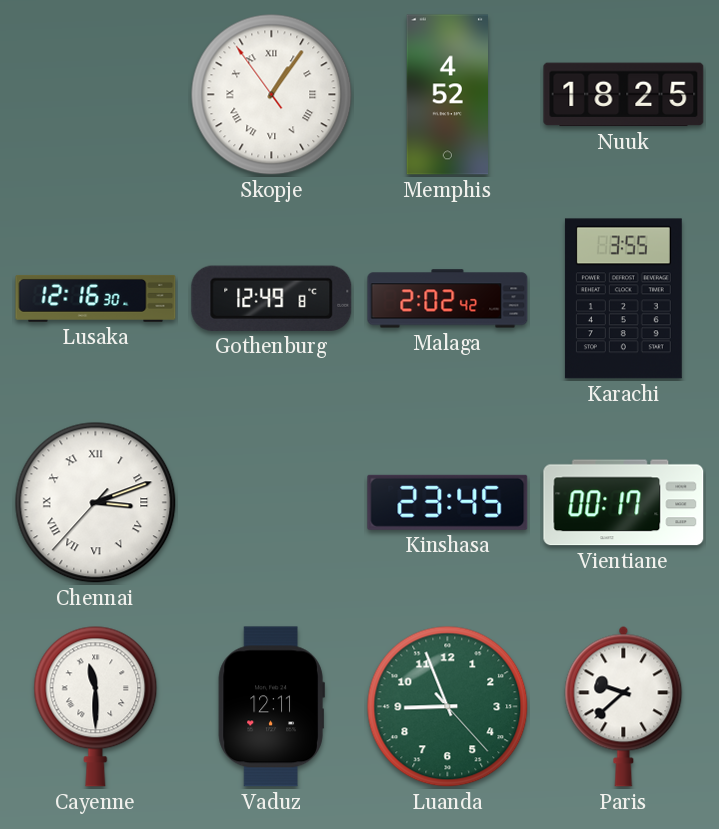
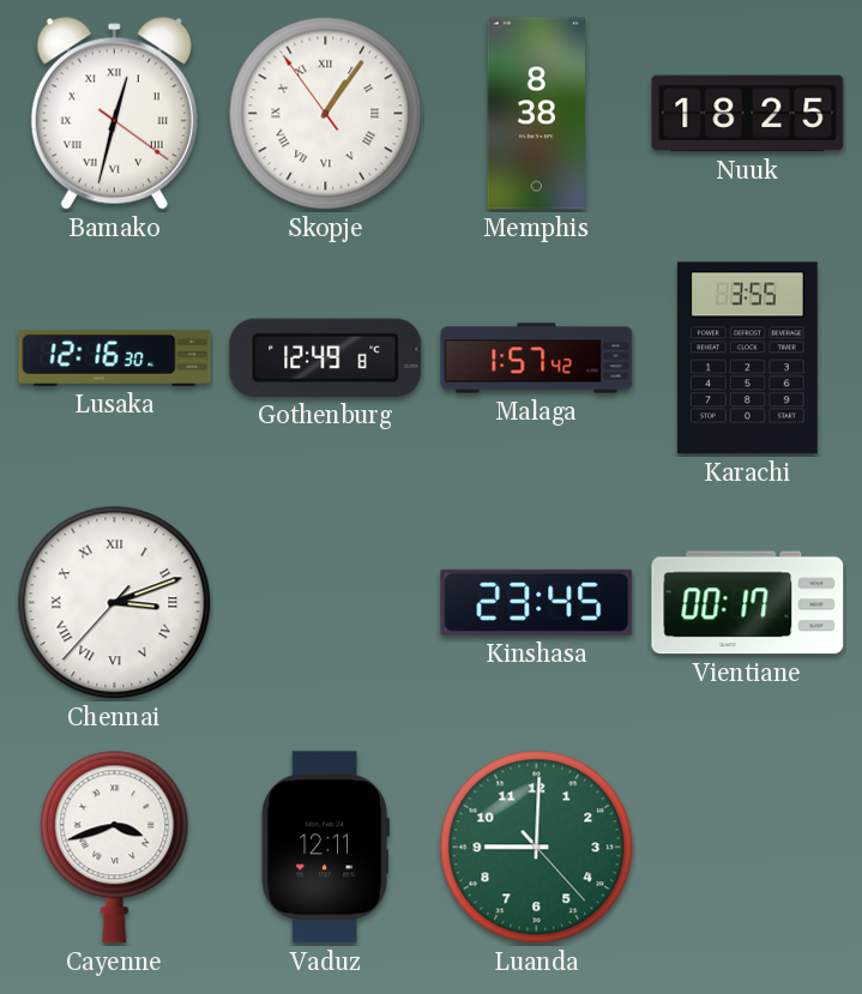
Bamako: none -> 12:32
Memphis: 4:52 -> 8:38
Malaga: 2:02 -> 1:57
Cayenne: 11:30 -> 3:42
Luanda: 8:56 -> 9:00
Paris: 9:38 -> none
